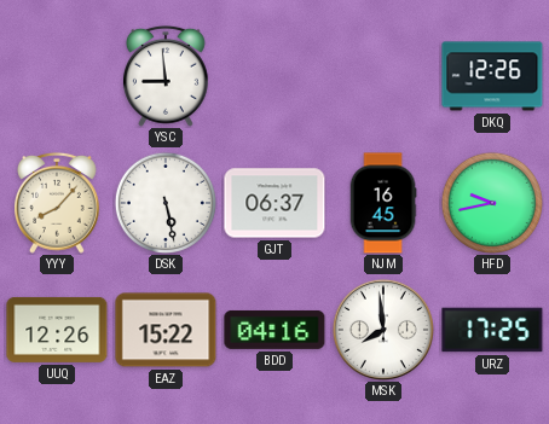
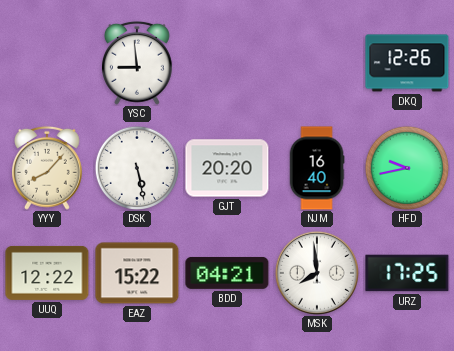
GJT: 06:37 -> 20:20
NJM: 16:45 -> 16:40
UUQ: 12:26 -> 12:22
BDD: 04:16 -> 04:21
